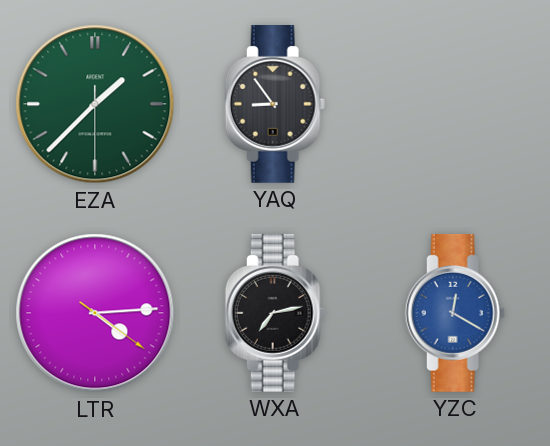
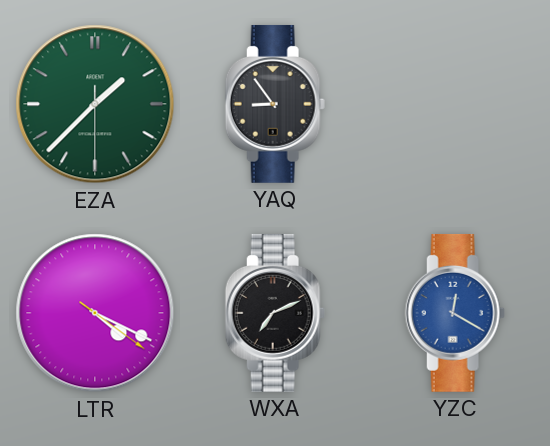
LTR: 4:14 -> 4:19
WXA: 7:13 -> 7:11
